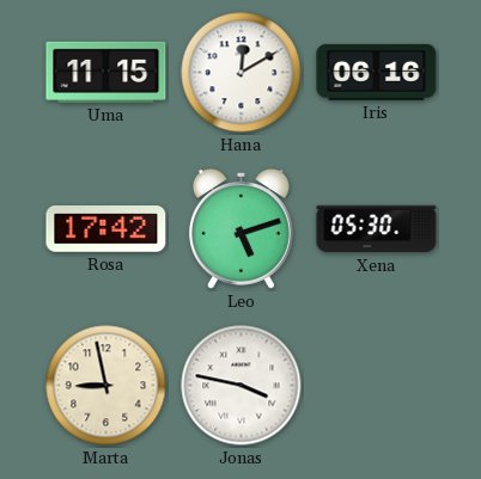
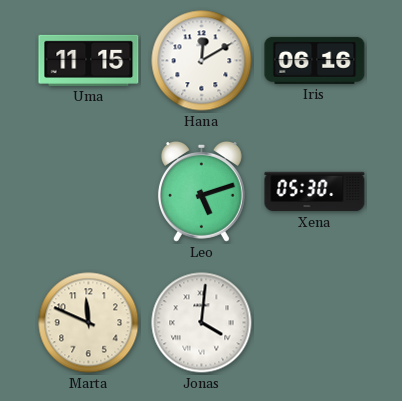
Rosa: 17:42 -> none
Marta: 8:58 -> 11:49
Jonas: 3:47 -> 4:01
